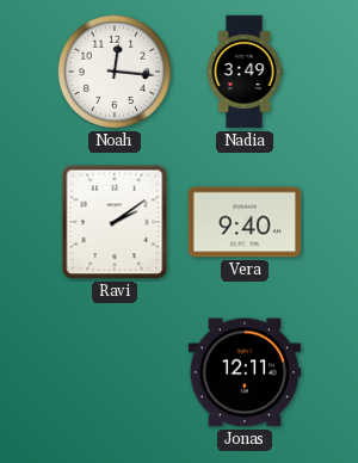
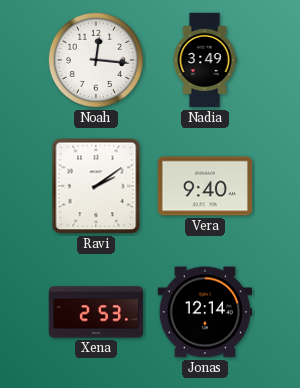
Xena: none -> 2:53
Jonas: 12:11 -> 12:14
